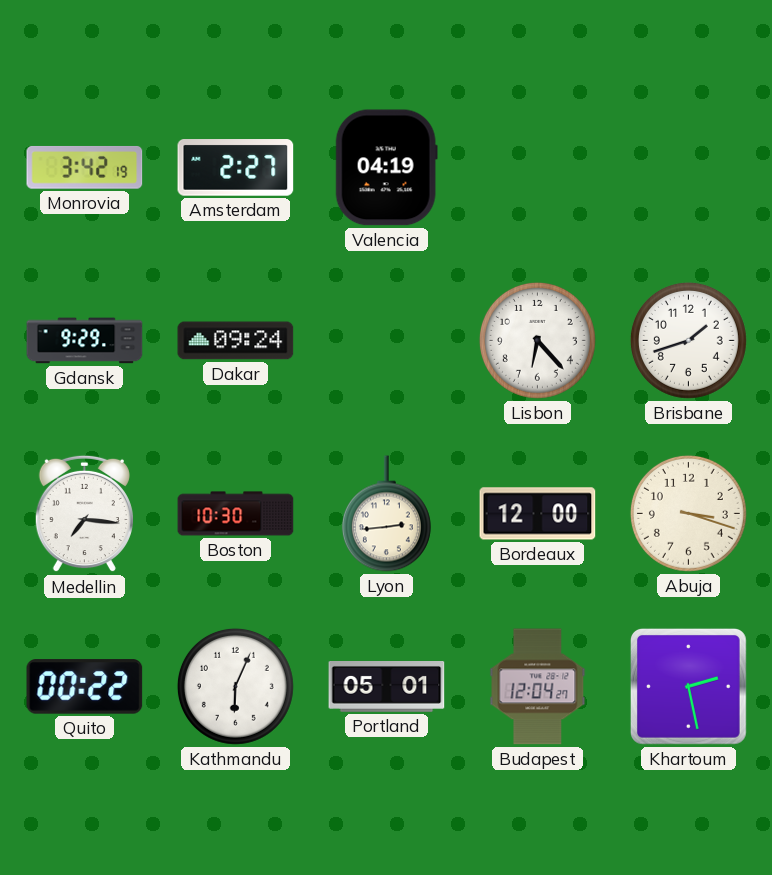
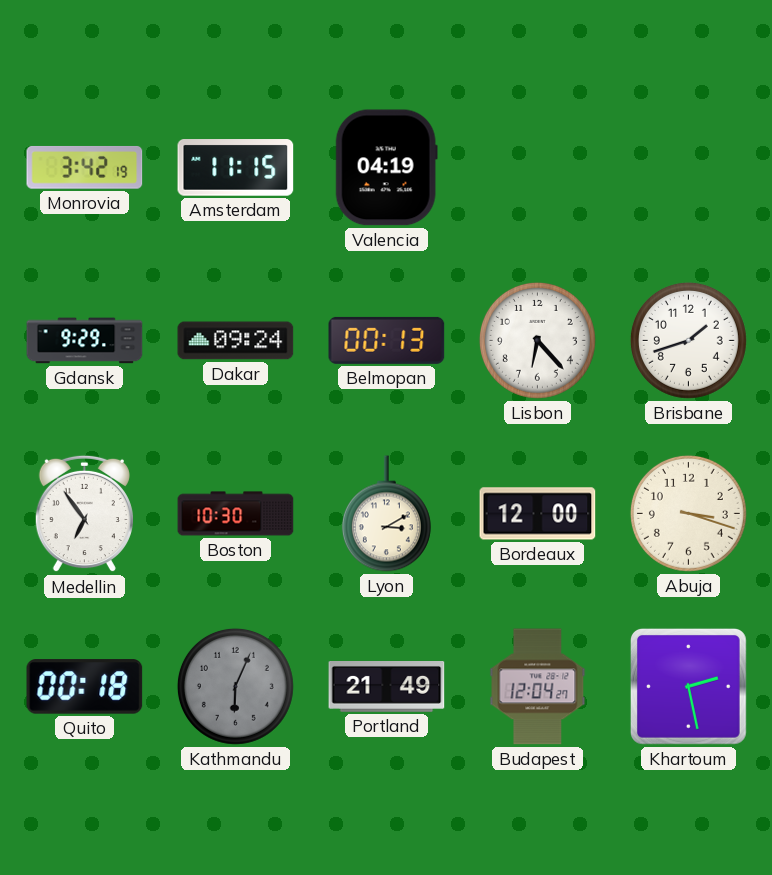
Amsterdam: 2:27 -> 11:15
Belmopan: none -> 00:13
Medellin: 7:16 -> 6:54
Lyon: 2:44 -> 3:10
Quito: 00:22 -> 00:18
Kathmandu dial: white -> grey
Portland: 05:01 -> 21:49
